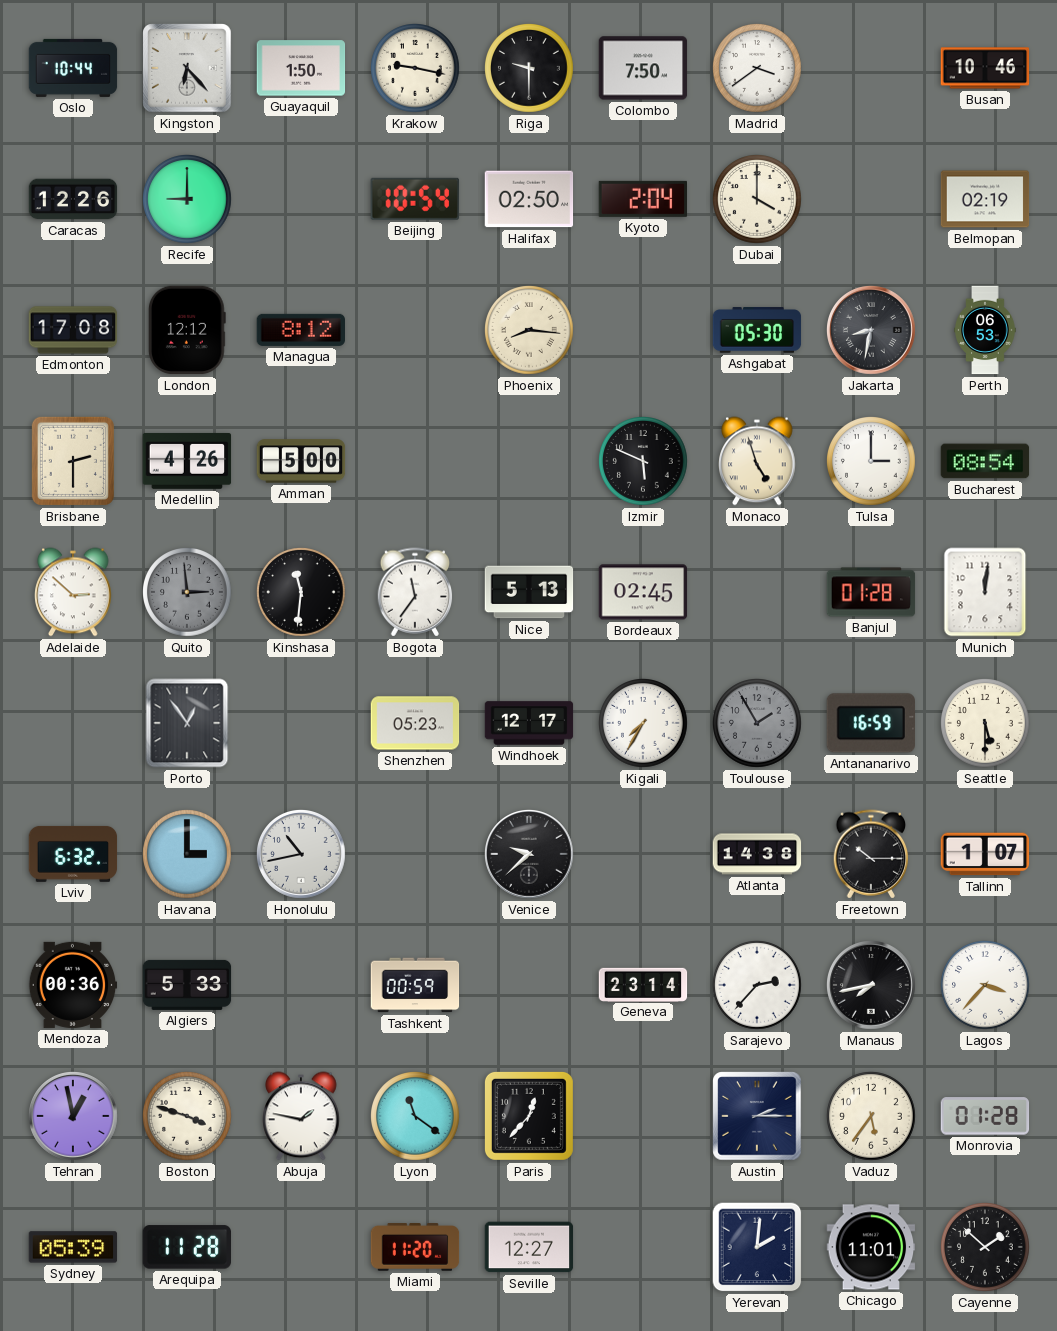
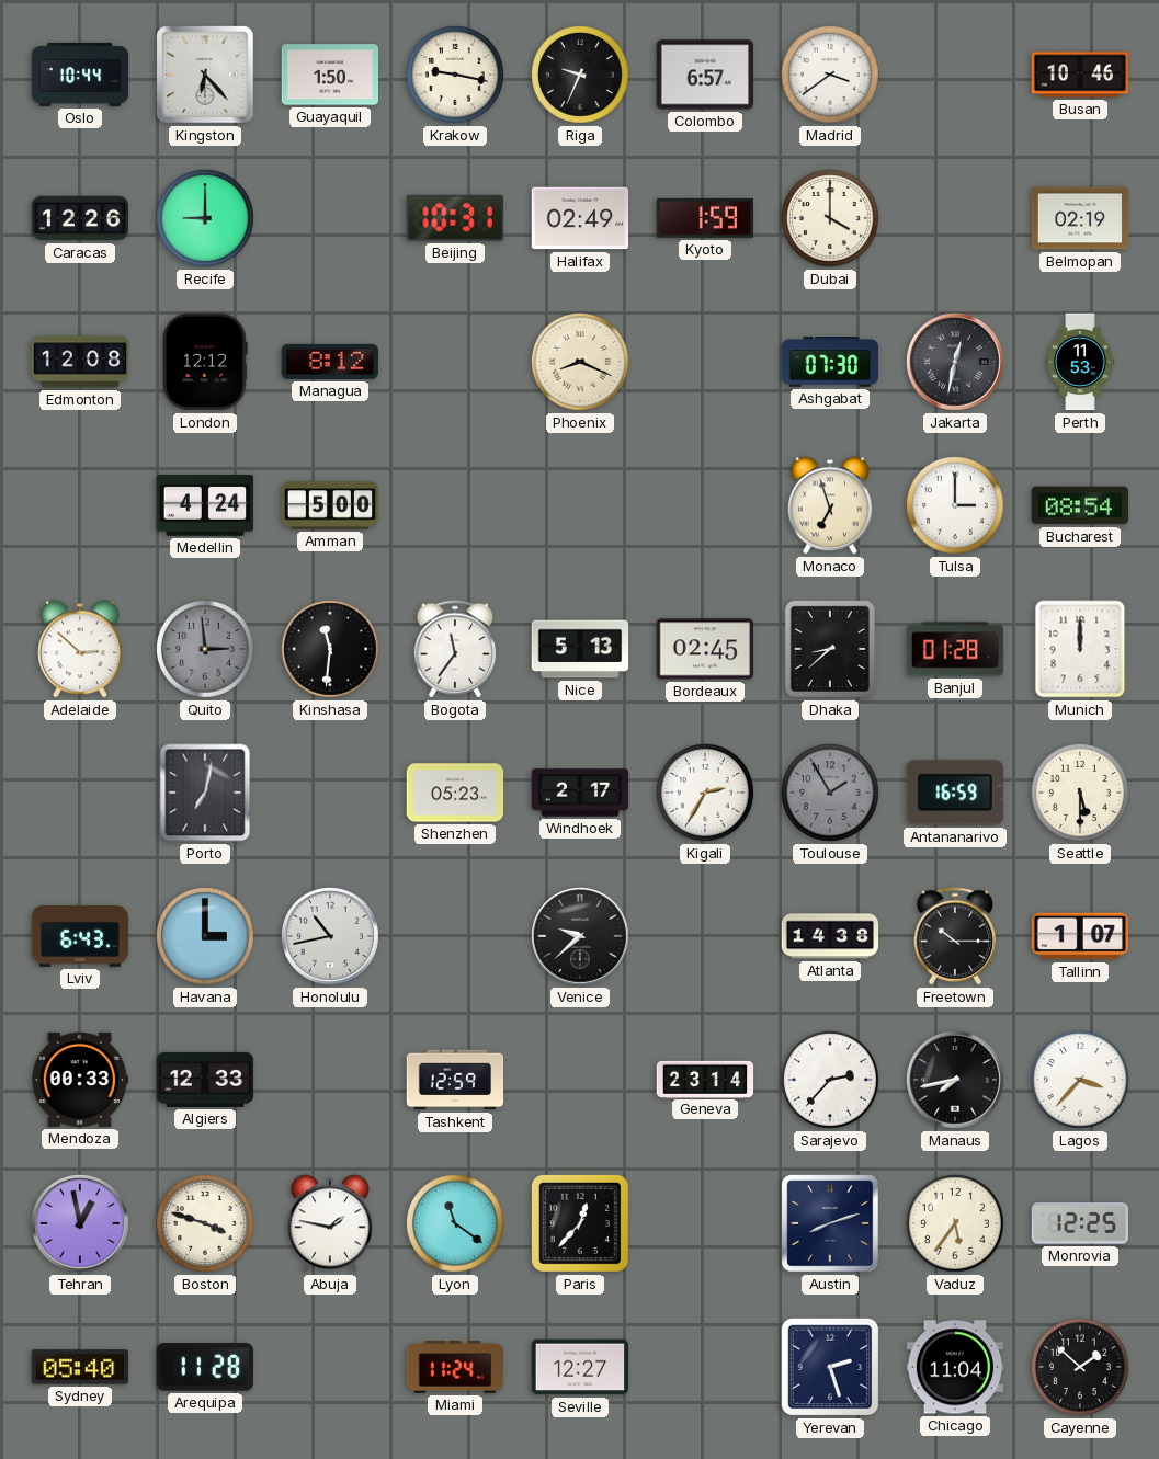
Riga: 9:30 -> 9:34
Colombo: 7:50 -> 6:57
Beijing: 10:54 -> 10:31
Halifax: 02:50 -> 02:49
Kyoto: 2:04 -> 1:59
Edmonton: 17:08 -> 12:08
Phoenix: 8:16 -> 8:19
Ashgabat: 05:30 -> 07:30
Jakarta: 8:32 -> 12:32
Perth: 06:53 -> 11:53
Brisbane: 2:30 -> none
Medellin: 4:26 -> 4:24
Izmir: 5:49 -> none
Monaco: 4:57 -> 6:57
Dhaka: none -> 8:38
Munich: 12:01 -> 12:00
Porto: 12:54 -> 7:02
Windhoek: 12:17 -> 2:17
Kigali: 7:35 -> 2:35
Lviv: 6:32 -> 6:43
Mendoza: 00:36 -> 00:33
Algiers: 5:33 -> 12:33
Tashkent: 00:59 -> 12:59
Austin: 2:15 -> 8:12
Monrovia: 01:28 -> 12:25
Sydney: 05:39 -> 05:40
Miami: 11:20 -> 11:24
Yerevan: 2:01 -> 2:27
Chicago: 11:01 -> 11:04
